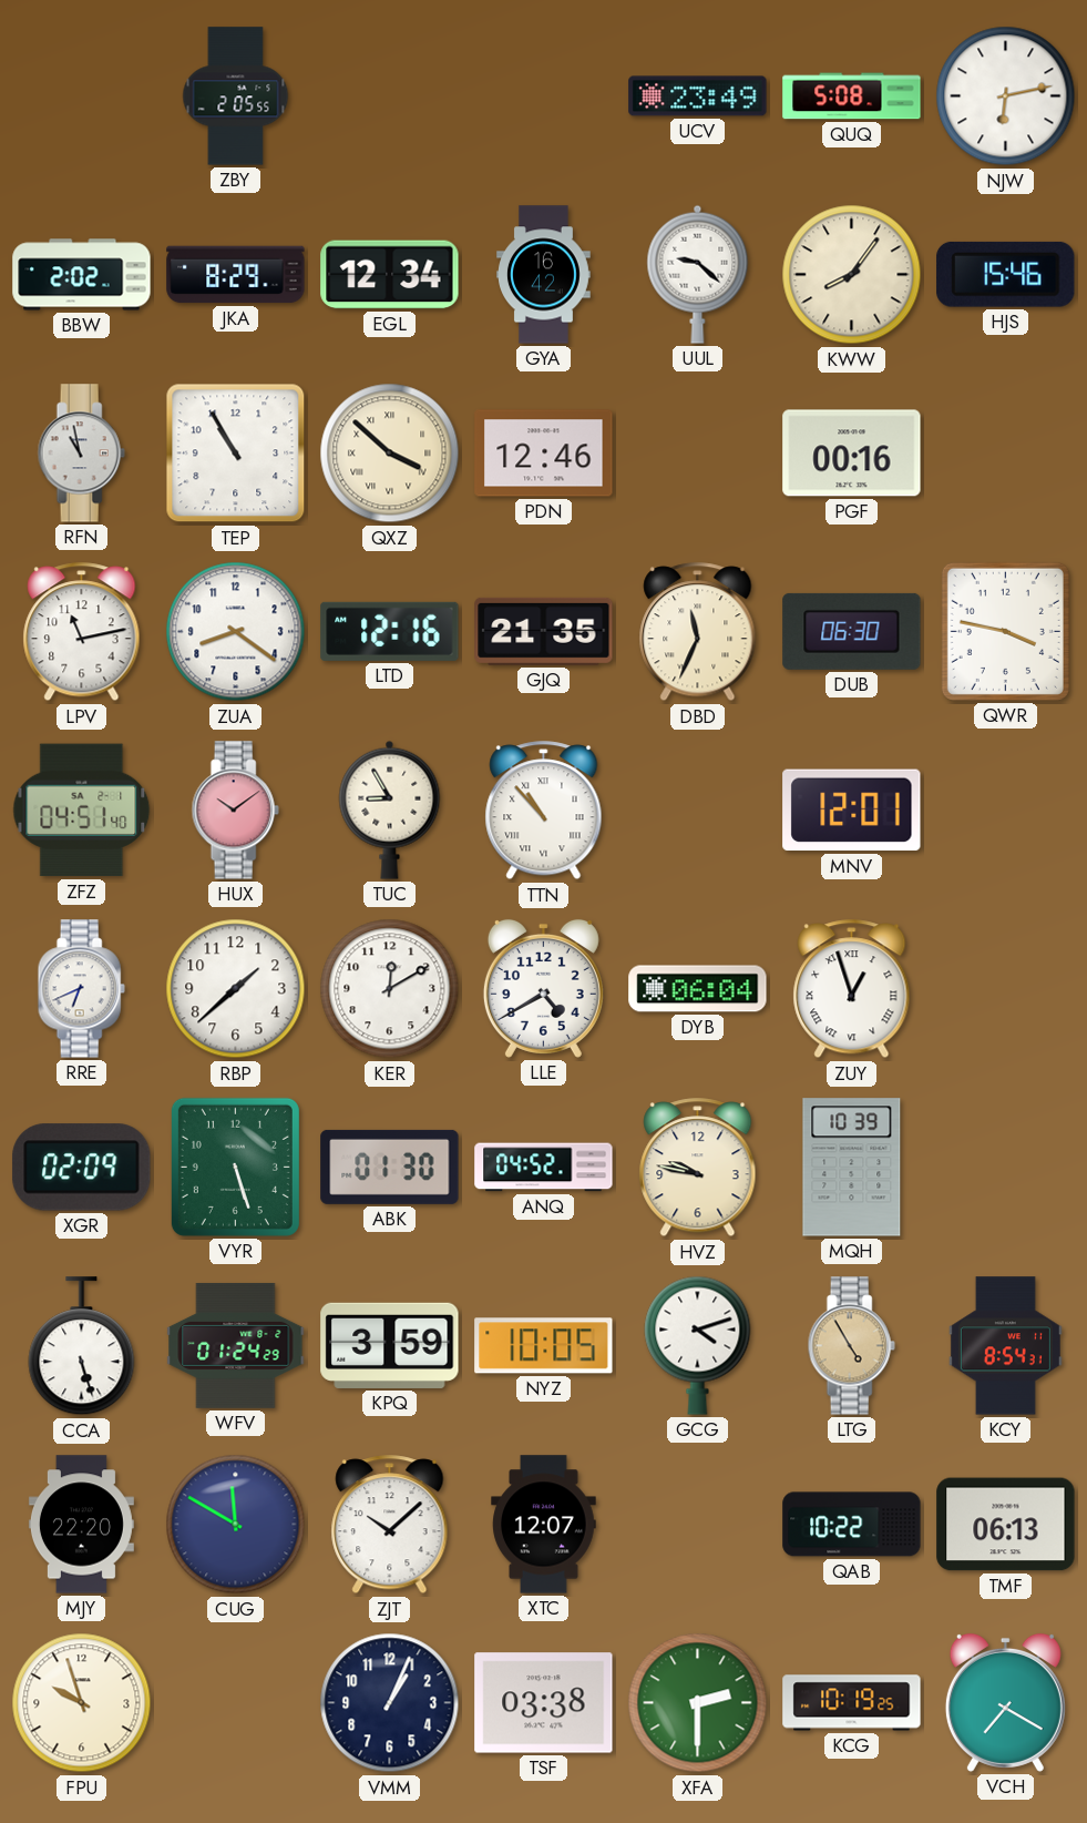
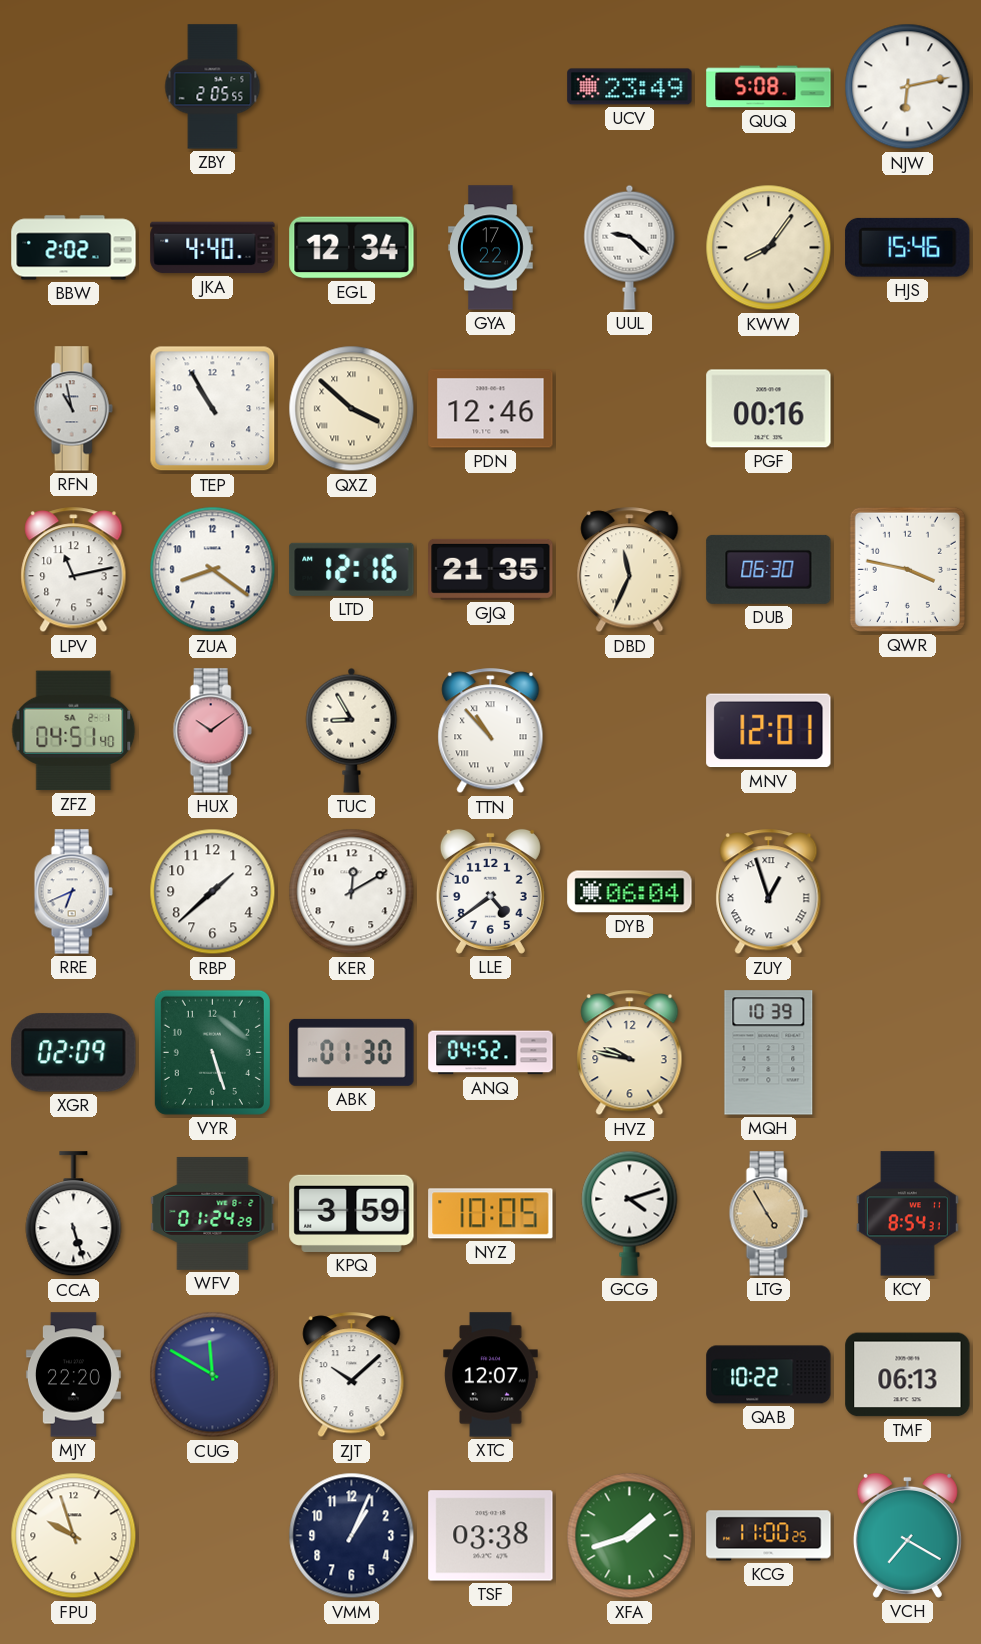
JKA: 8:29 -> 4:40
GYA: 16:42 -> 17:22
LLE: 4:40 -> 4:39
XFA: 2:30 -> 1:42
KCG: 10:19 -> 11:00
